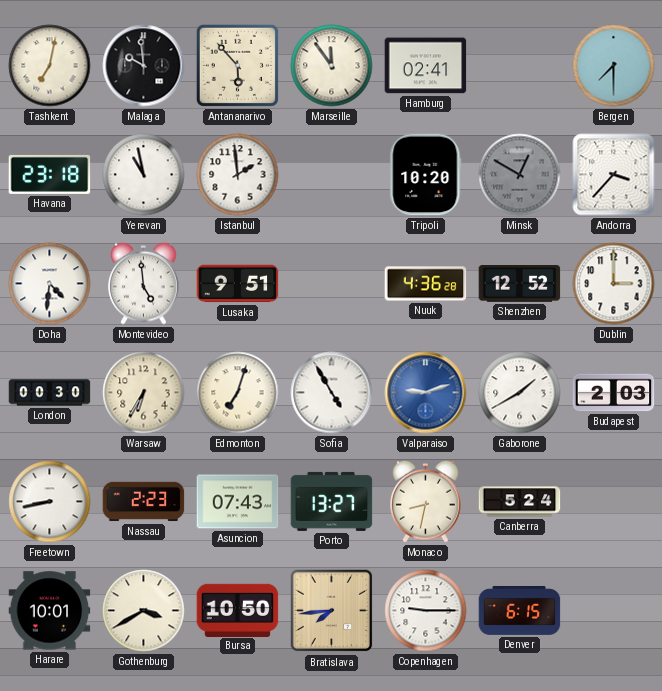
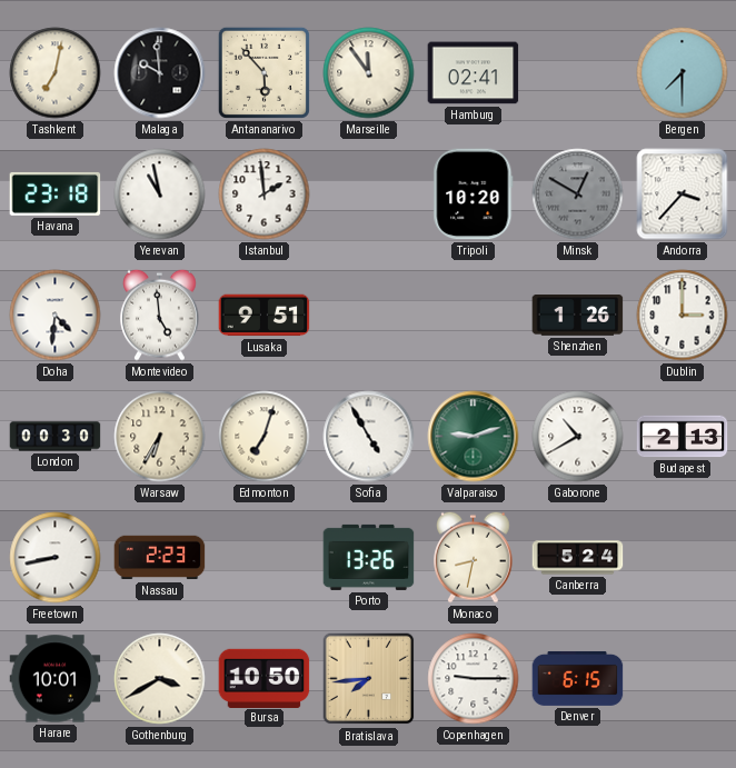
Nuuk: 4:36 -> none
Shenzhen: 12:52 -> 1:26
Valparaiso dial: blue -> green
Gaborone: 1:40 -> 10:40
Budapest: 2:03 -> 2:13
Asuncion: 07:43 -> none
Porto: 13:27 -> 13:26
